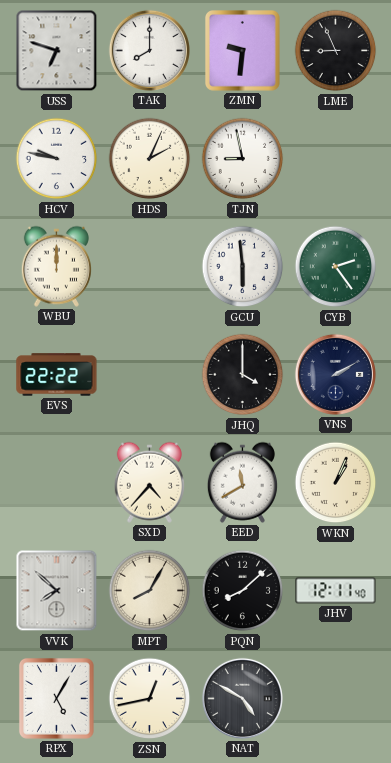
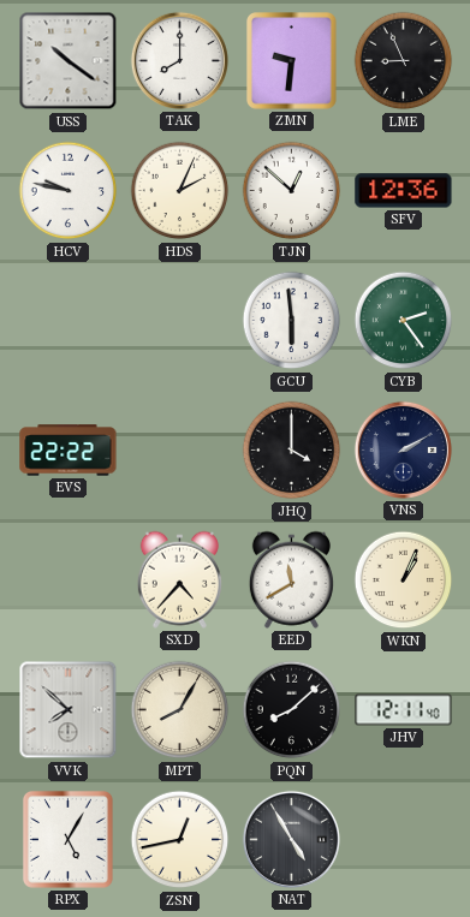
USS: 6:48 -> 10:21
TJN: 8:58 -> 12:52
SFV: none -> 12:36
WBU: 12:00 -> none
NAT: 4:50 -> 4:55
